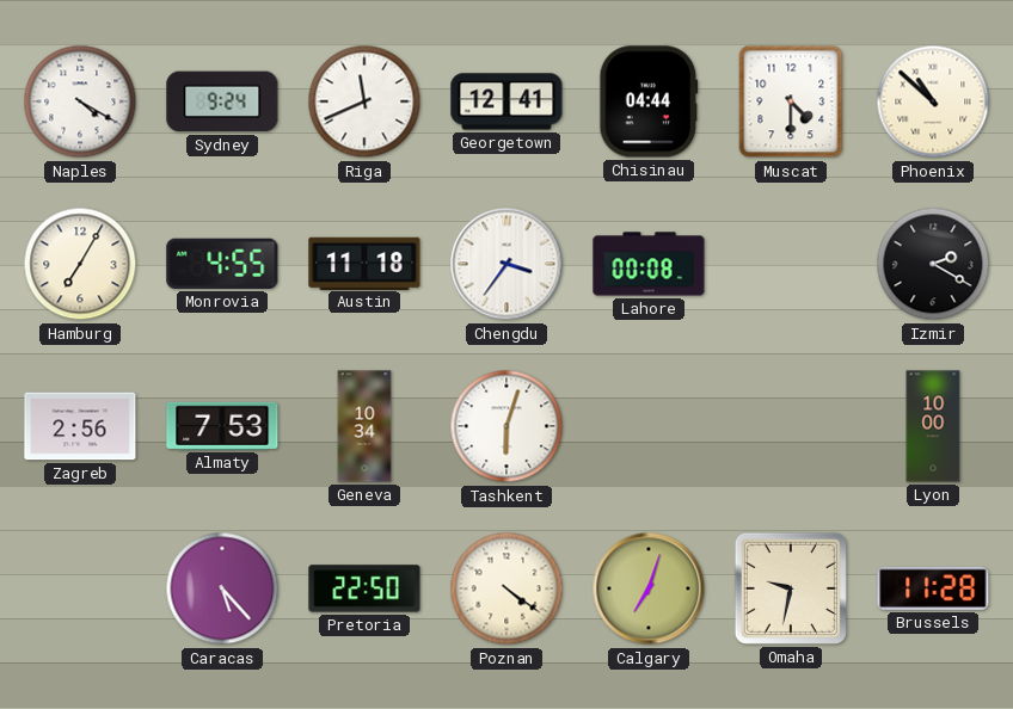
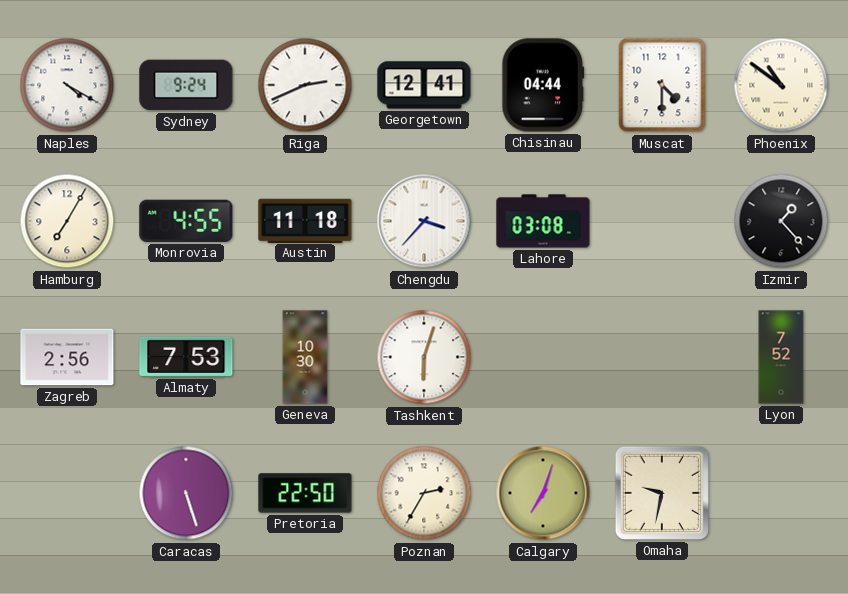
Riga: 11:41 -> 2:41
Phoenix: 10:52 -> 10:51
Chengdu: 3:36 -> 3:37
Lahore: 00:08 -> 03:08
Izmir: 2:20 -> 1:23
Geneva: 10:34 -> 10:30
Lyon: 10:00 -> 7:52
Caracas: 5:23 -> 5:27
Poznan: 4:21 -> 2:35
Brussels: 11:28 -> none
